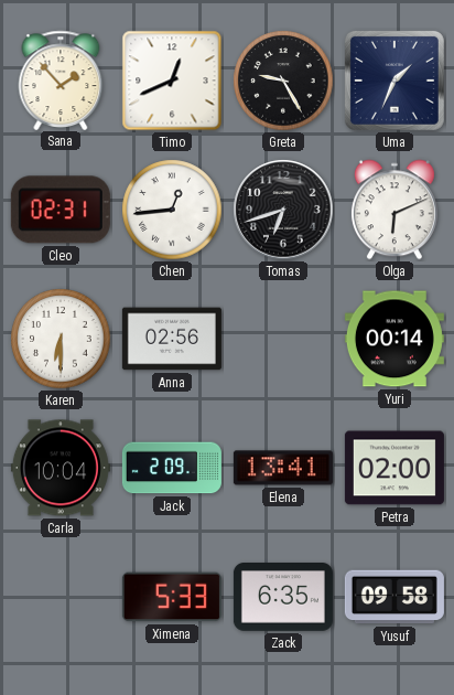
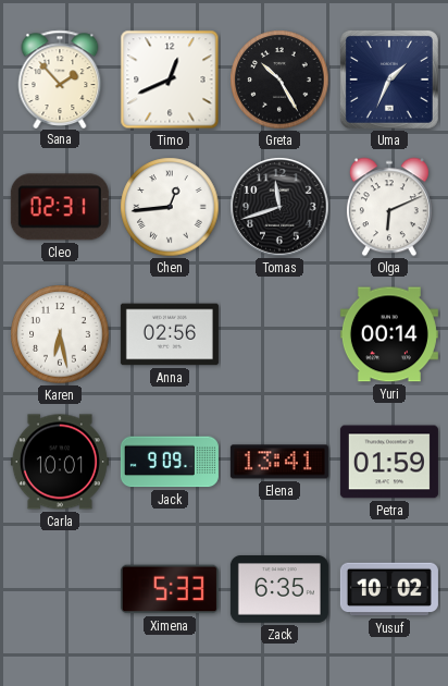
Greta: 9:25 -> 10:25
Tomas: 6:42 -> 11:42
Karen: 6:30 -> 6:28
Carla: 10:04 -> 10:01
Jack: 2:09 -> 9:09
Petra: 02:00 -> 01:59
Yusuf: 09:58 -> 10:02
